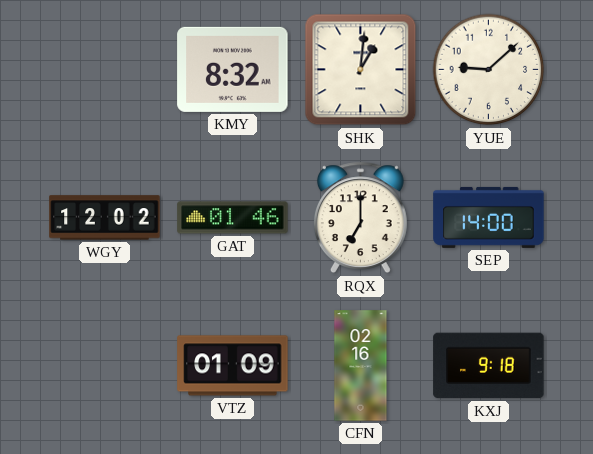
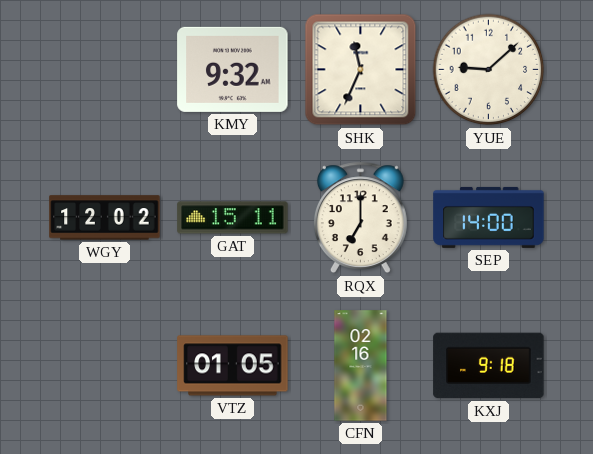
KMY: 8:32 -> 9:32
SHK: 1:01 -> 11:34
GAT: 01:46 -> 15:11
VTZ: 01:09 -> 01:05
